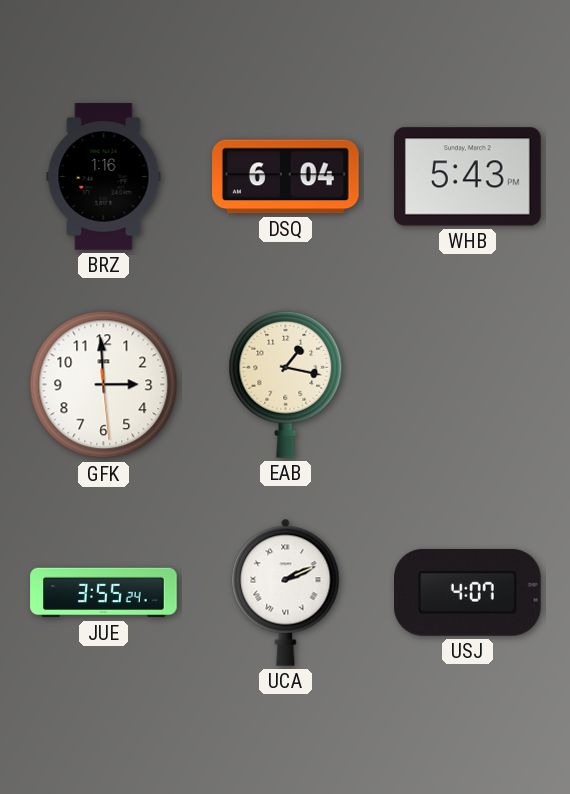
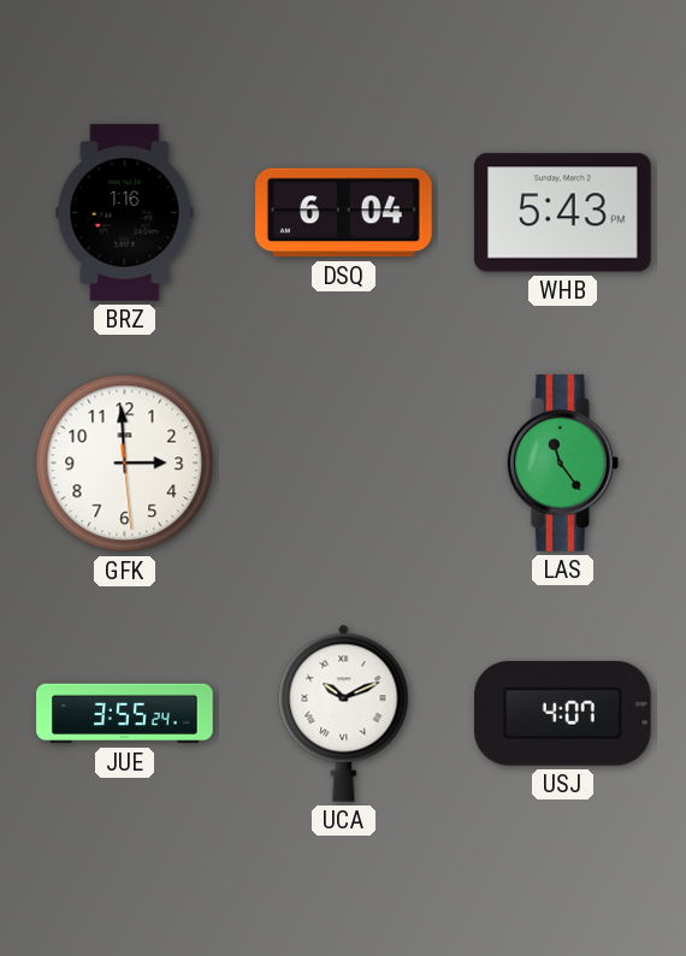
EAB: 1:17 -> none
LAS: none -> 11:24
UCA: 2:11 -> 10:11
